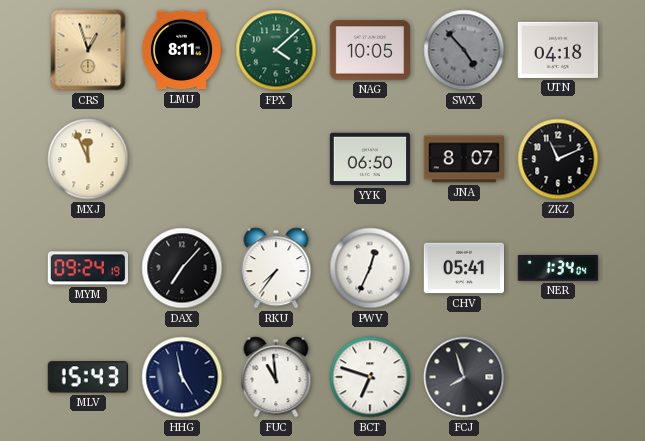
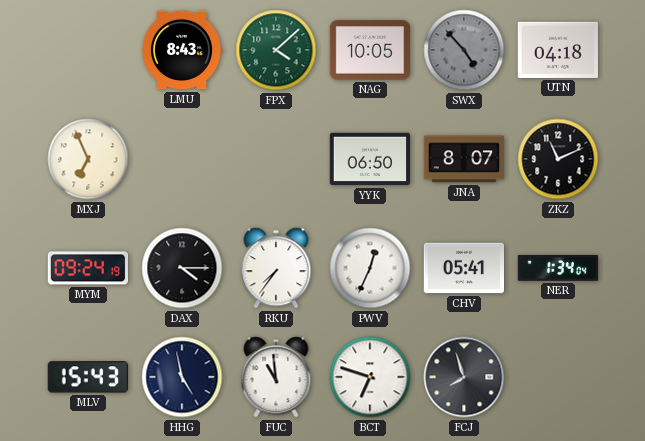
CRS: 12:57 -> none
LMU: 8:11 -> 8:43
MXJ: 11:56 -> 6:56
DAX: 7:07 -> 4:15
